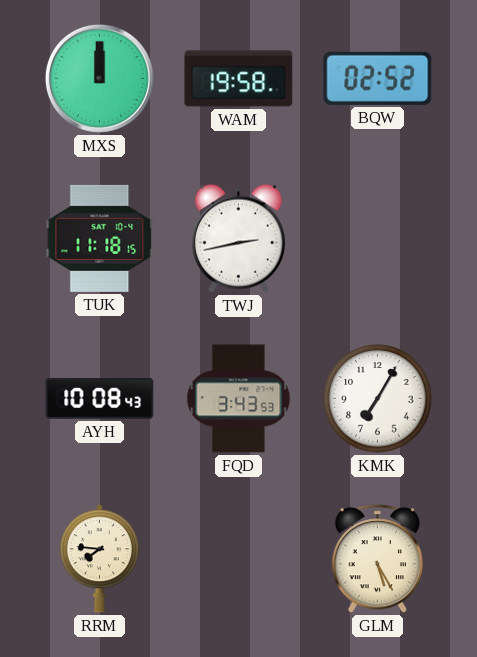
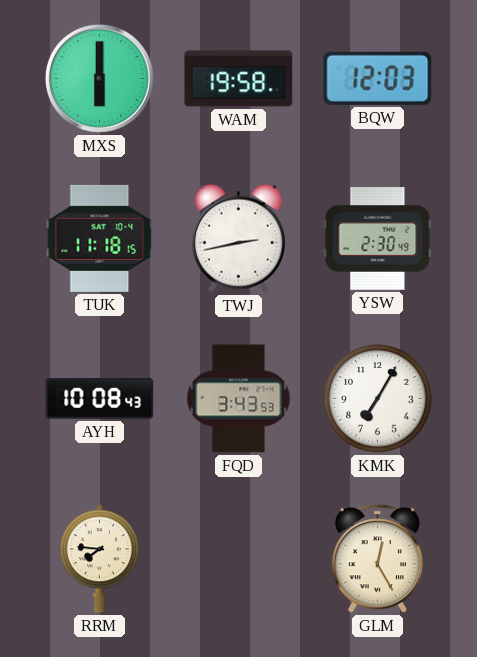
MXS: 12:00 -> 6:00
BQW: 02:52 -> 12:03
YSW: none -> 2:30
GLM: 5:25 -> 12:25
